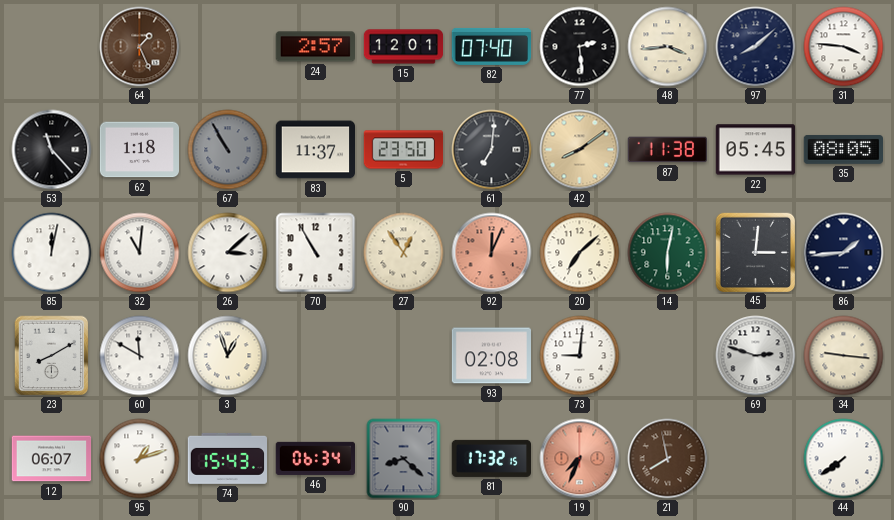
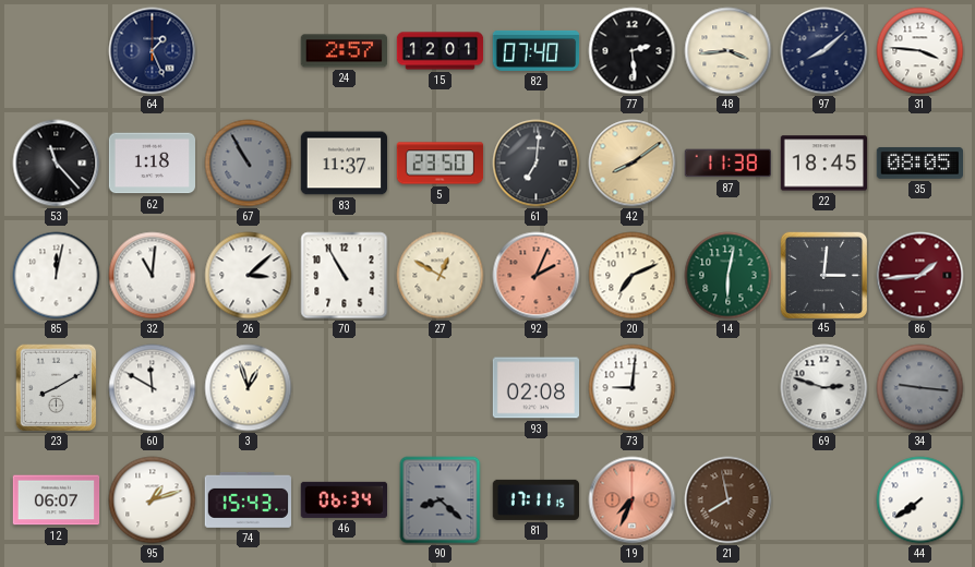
64 dial: brown -> navy
22: 05:45 -> 18:45
27: 12:54 -> 12:50
92: 12:04 -> 2:04
20: 7:08 -> 7:11
86 dial: navy -> burgundy
34 dial: cream -> grey
81: 17:32 -> 17:11
